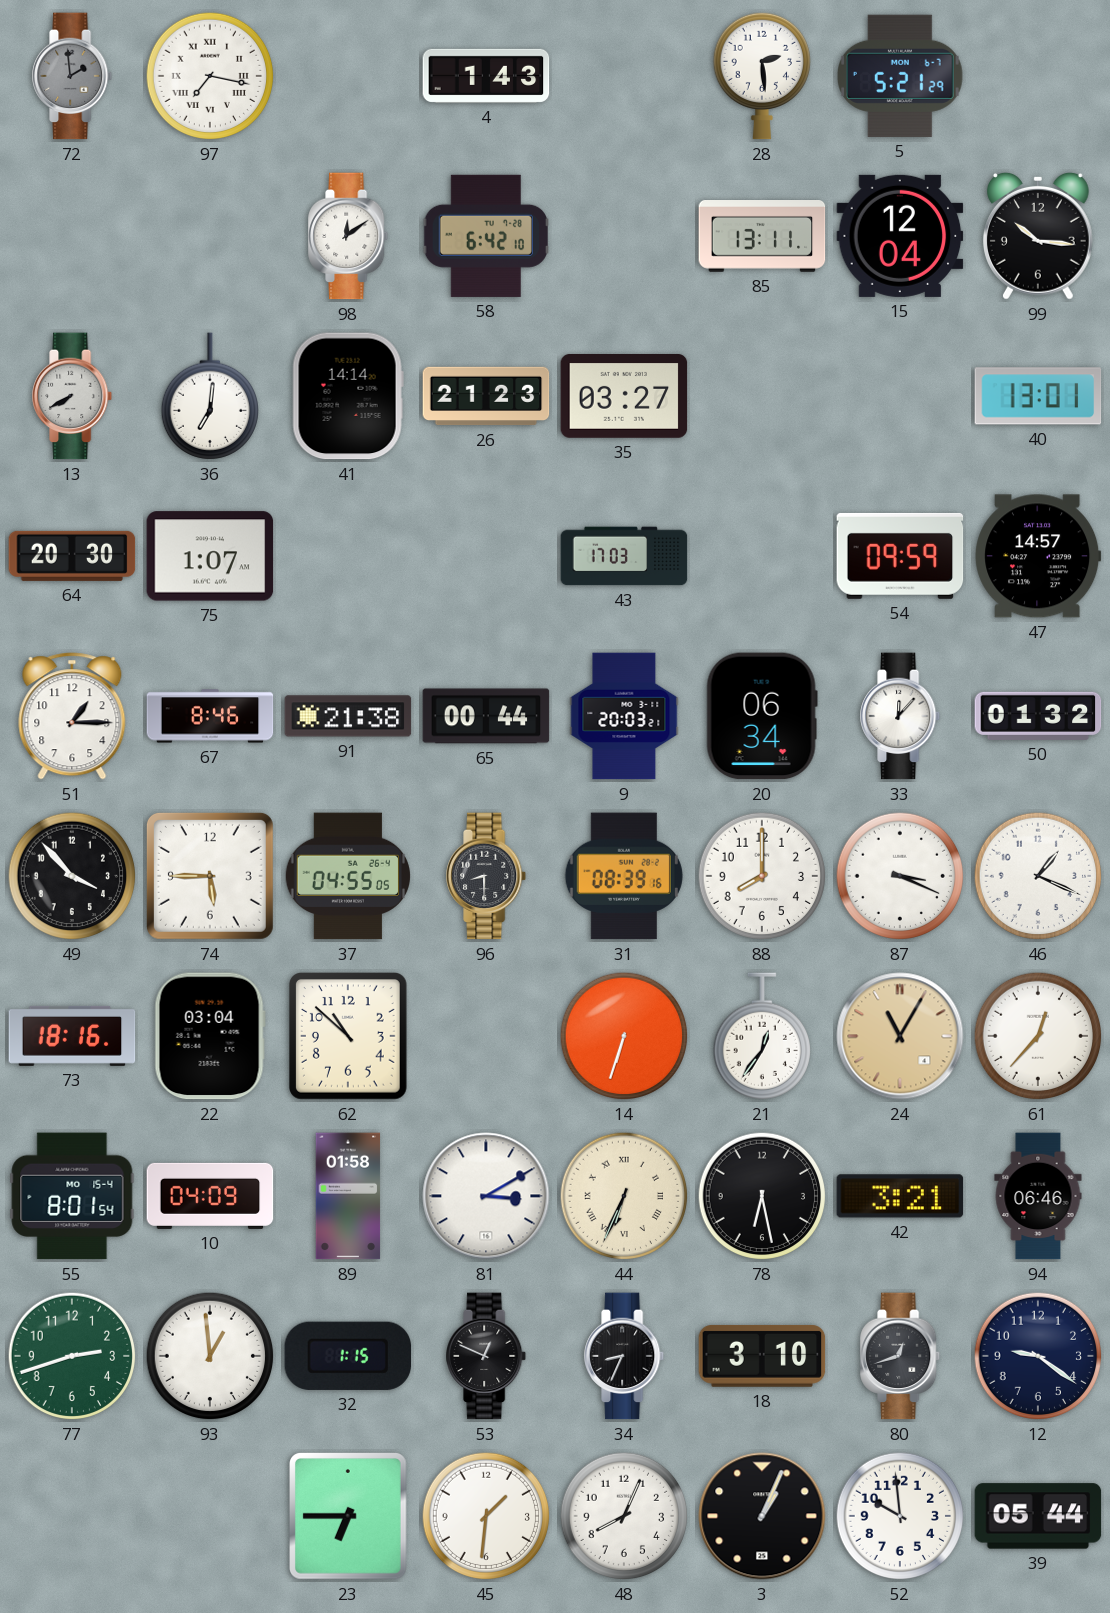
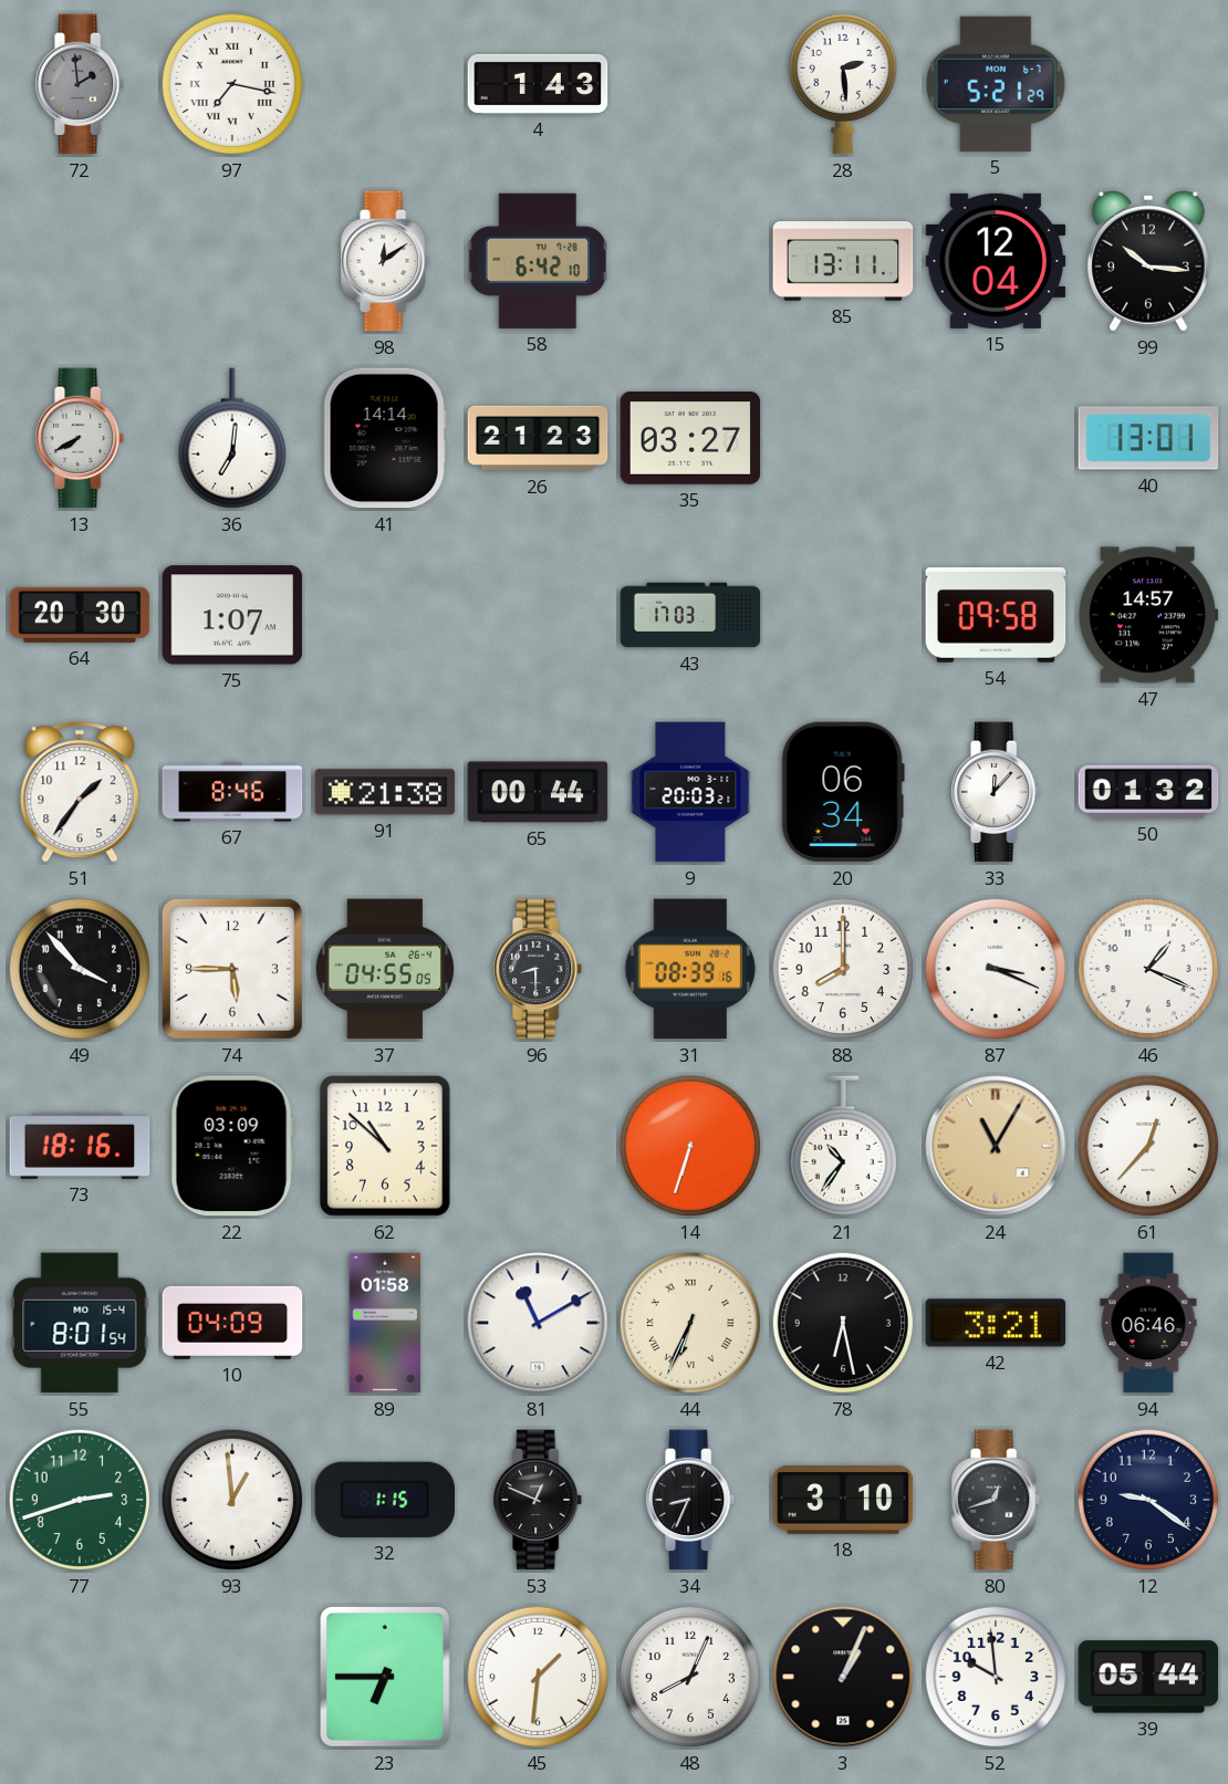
54: 09:59 -> 09:58
51: 1:15 -> 1:36
22: 03:04 -> 03:09
21: 12:36 -> 10:36
81: 3:10 -> 11:10
